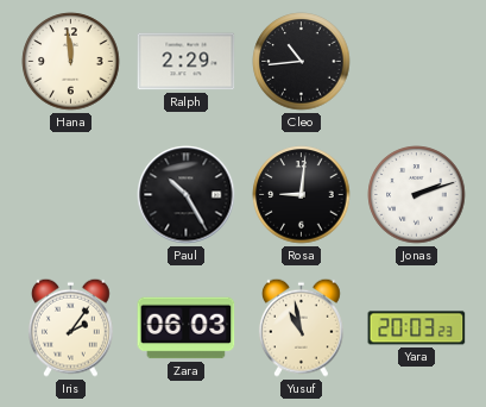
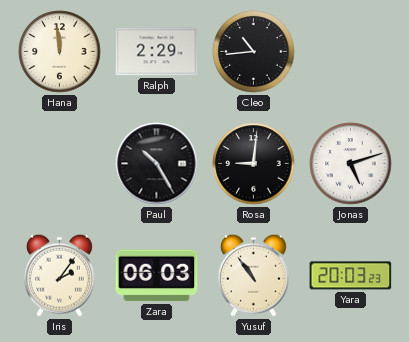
Jonas: 2:12 -> 5:12
Yusuf: 10:58 -> 10:54
